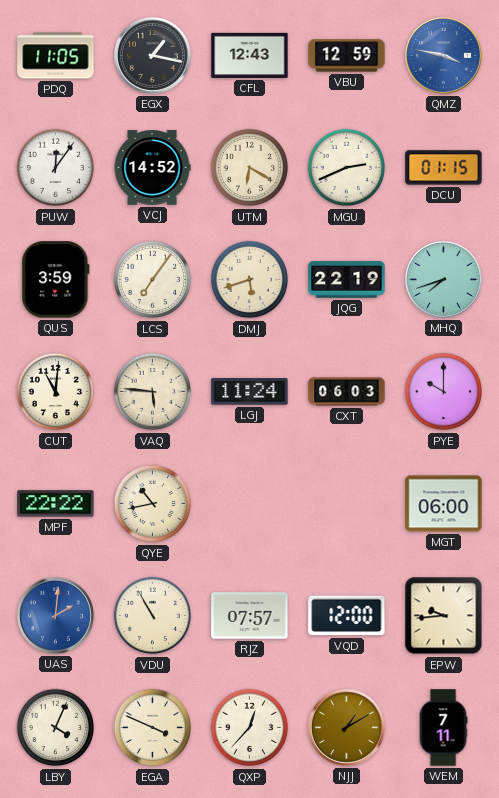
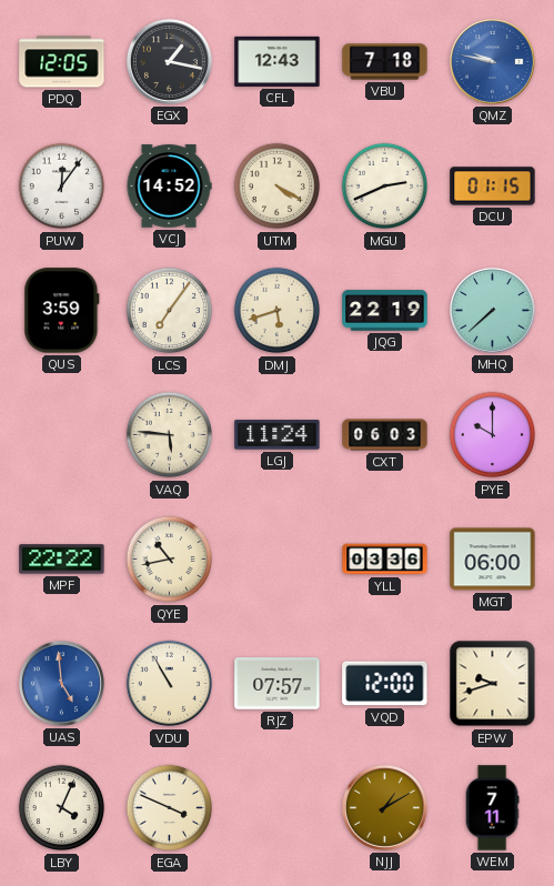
PDQ: 11:05 -> 12:05
VBU: 12:59 -> 7:18
QMZ: 3:47 -> 9:47
UTM: 6:20 -> 4:20
MHQ: 7:42 -> 7:38
CUT: 11:01 -> none
YLL: none -> 03:36
UAS: 2:01 -> 4:59
EPW: 9:44 -> 9:42
QXP: 12:37 -> none
